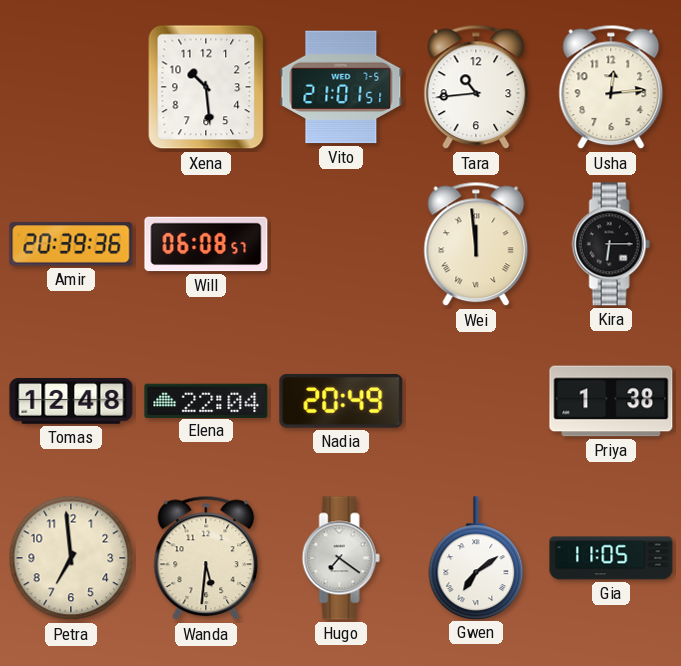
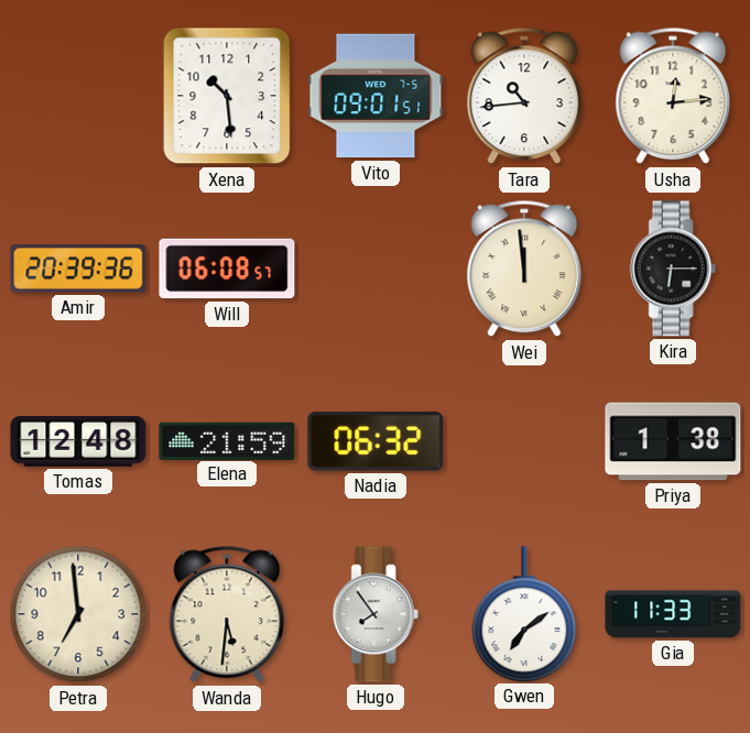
Vito: 21:01 -> 09:01
Elena: 22:04 -> 21:59
Nadia: 20:49 -> 06:32
Hugo: 7:21 -> 7:54
Gia: 11:05 -> 11:33
